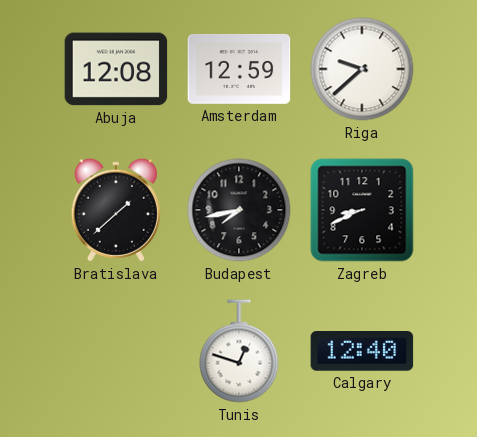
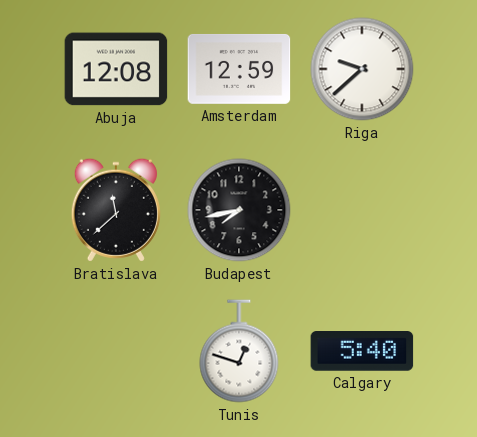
Bratislava: 1:38 -> 11:38
Zagreb: 8:41 -> none
Calgary: 12:40 -> 5:40
